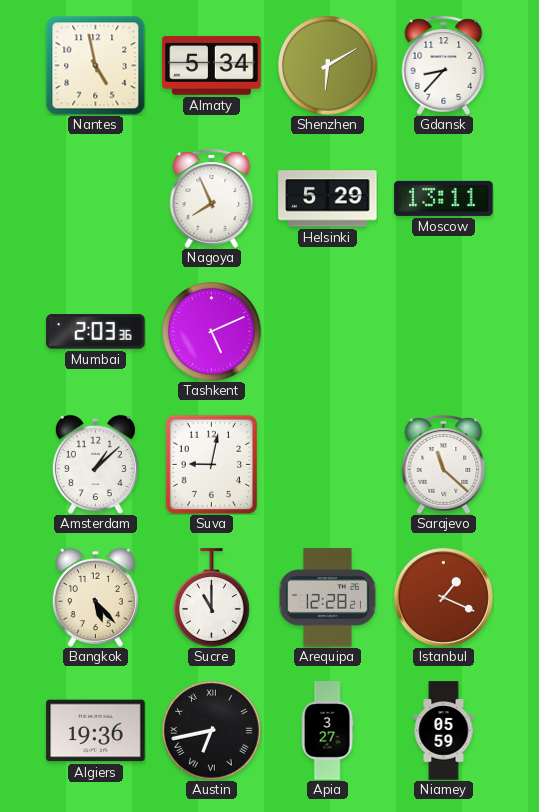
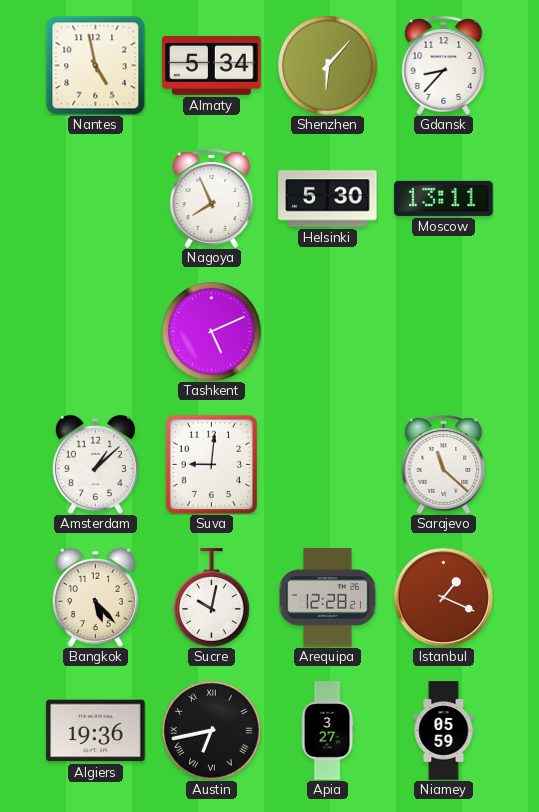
Shenzhen: 6:10 -> 6:07
Helsinki: 5:29 -> 5:30
Mumbai: 2:03 -> none
Suva: 9:02 -> 9:01
Sucre: 11:00 -> 10:02
